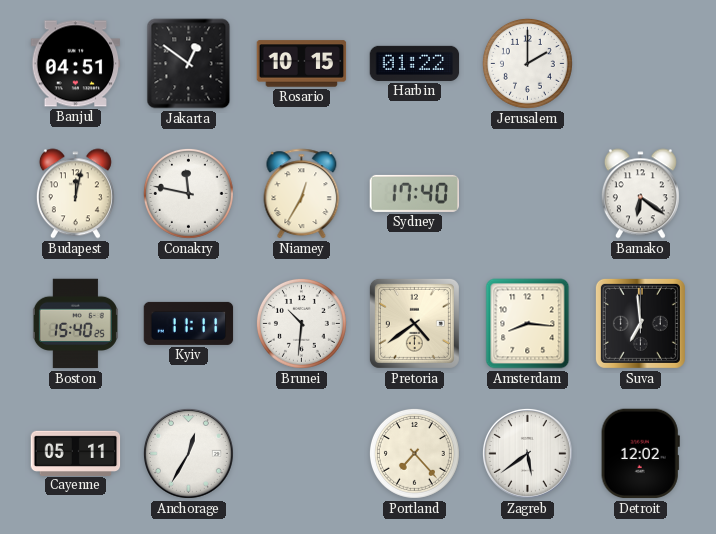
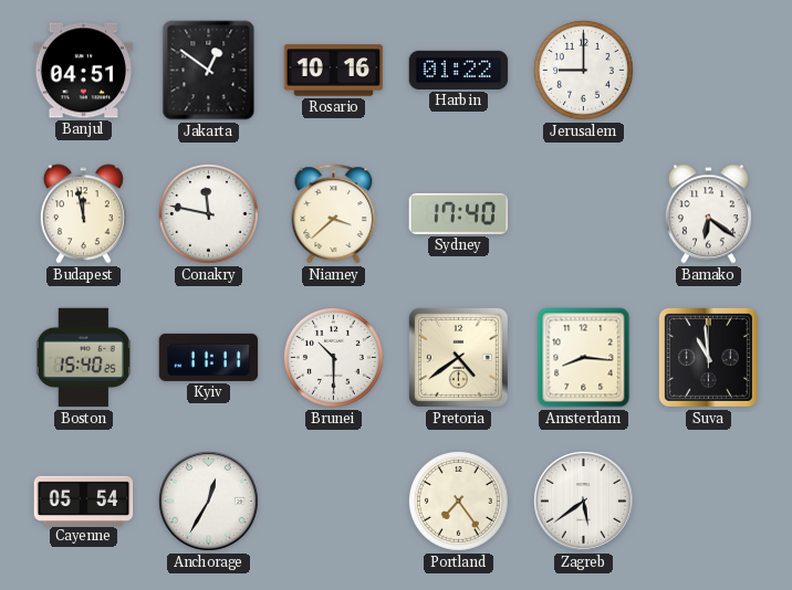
Rosario: 10:15 -> 10:16
Jerusalem: 2:00 -> 9:00
Budapest: 12:02 -> 11:58
Niamey: 12:35 -> 3:38
Brunei: 10:31 -> 10:30
Suva: 6:59 -> 10:59
Cayenne: 05:11 -> 05:54
Portland: 7:23 -> 7:24
Detroit: 12:02 -> none
